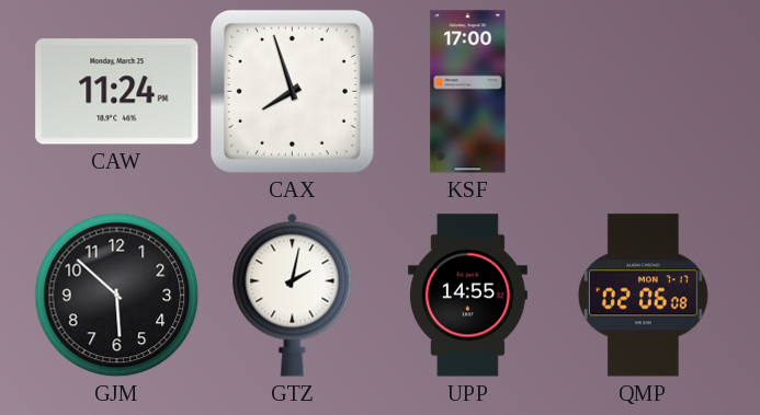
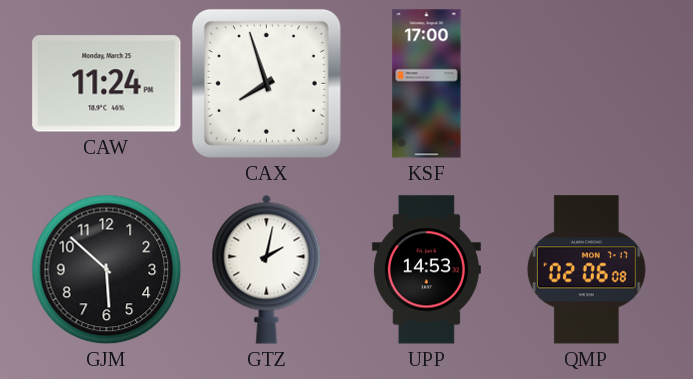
UPP: 14:55 -> 14:53
